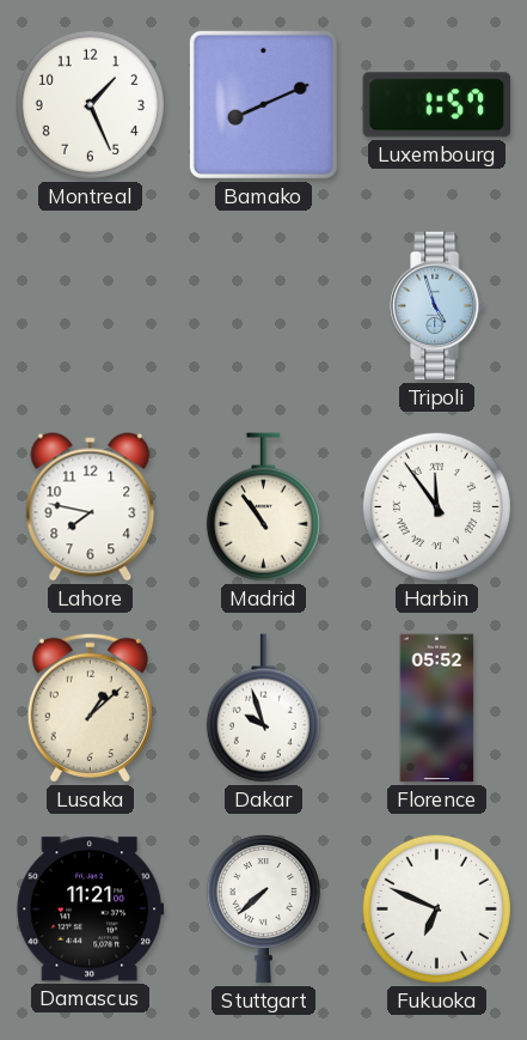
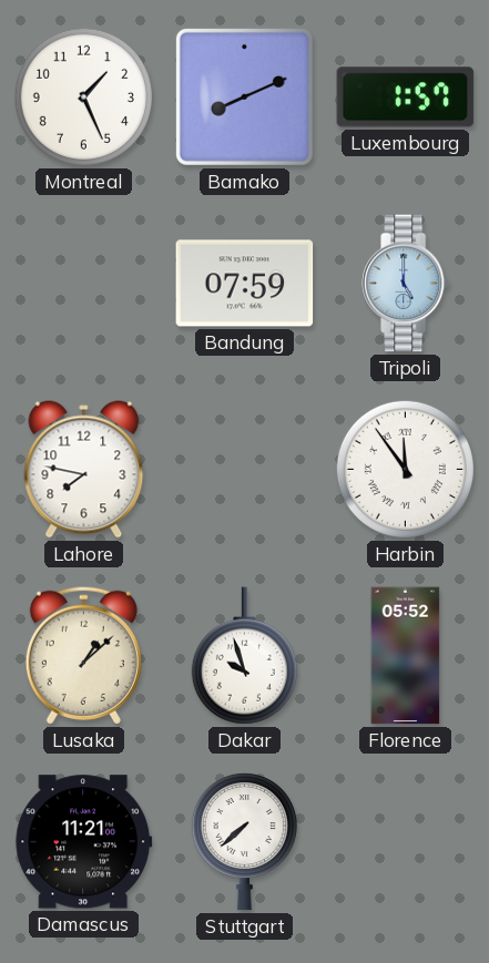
Bandung: none -> 07:59
Tripoli: 4:57 -> 5:00
Madrid: 10:54 -> none
Fukuoka: 6:49 -> none
